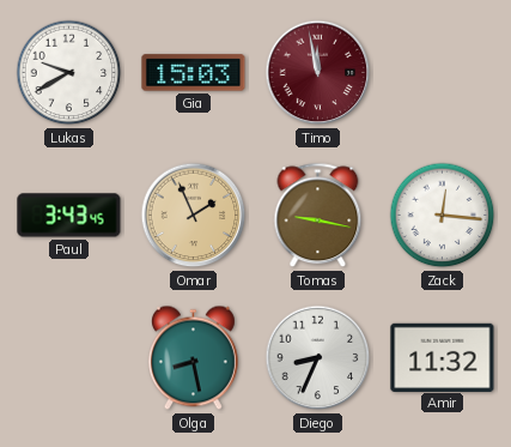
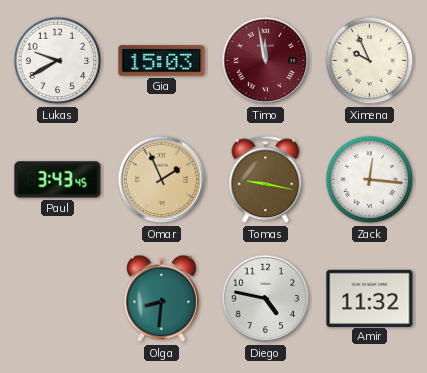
Ximena: none -> 9:56
Olga: 8:28 -> 8:31
Diego: 8:34 -> 4:47
